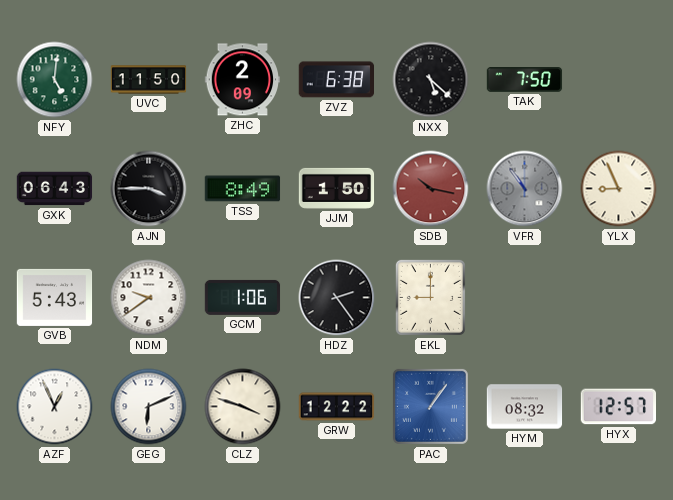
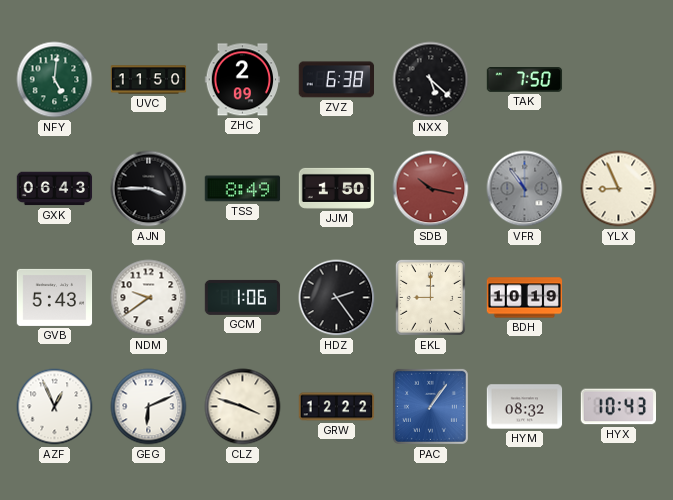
BDH: none -> 10:19
HYX: 12:57 -> 10:43
